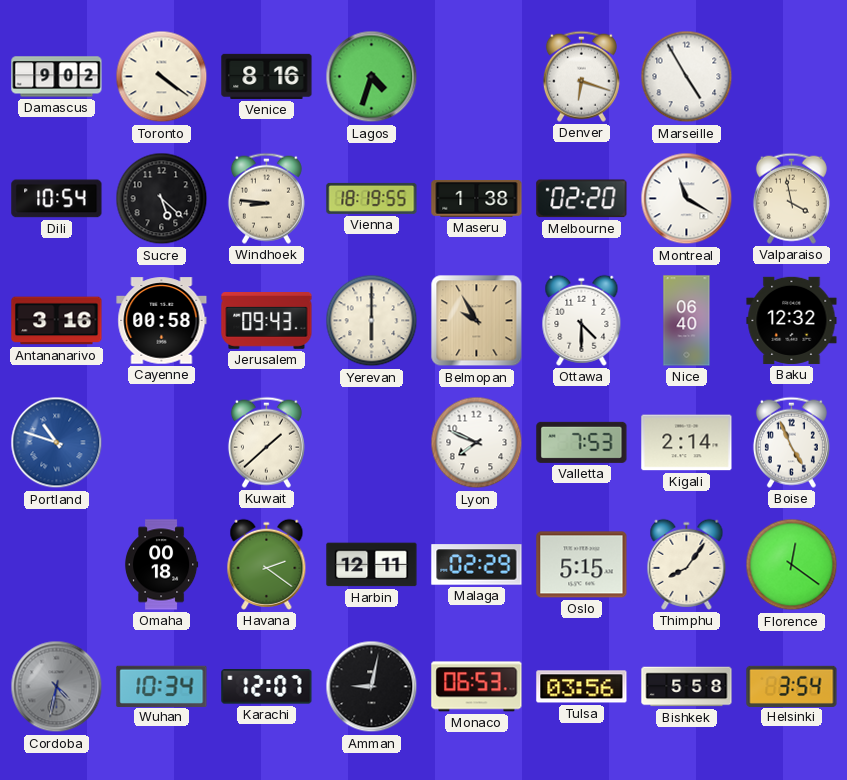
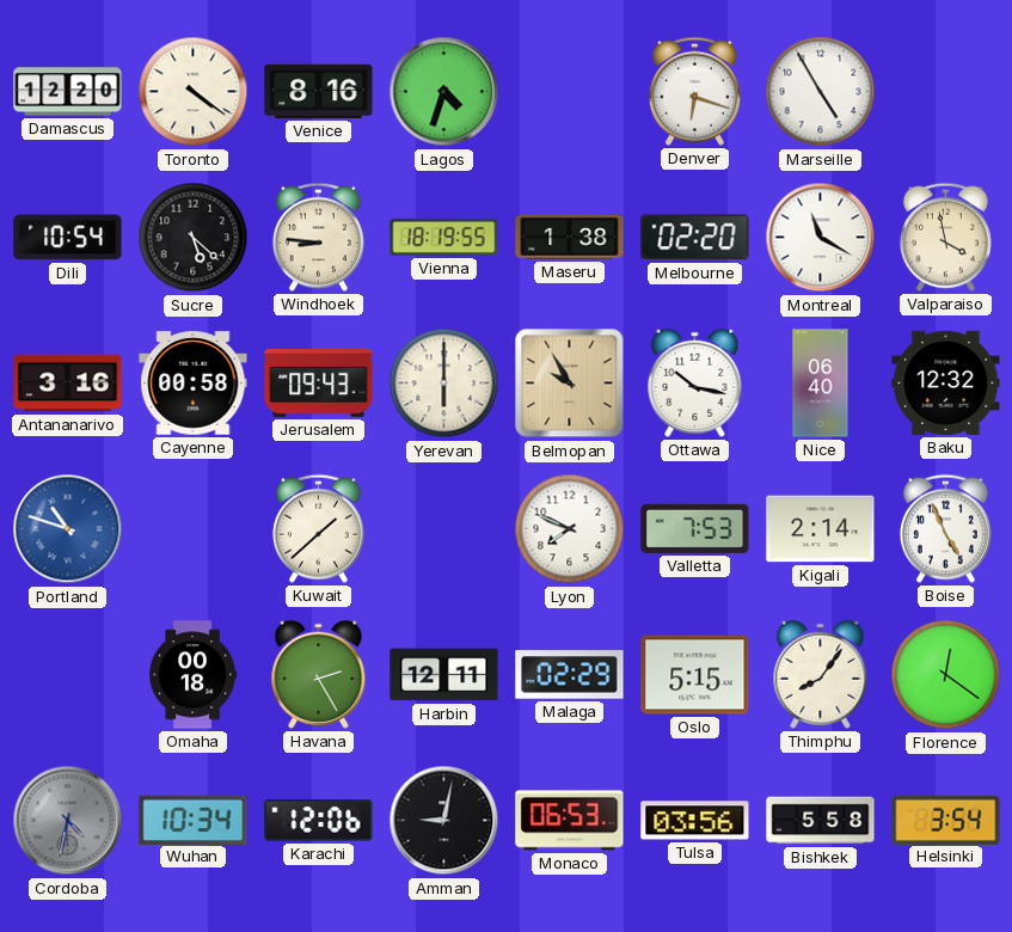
Damascus: 9:02 -> 12:20
Ottawa: 4:30 -> 10:17
Havana: 2:21 -> 2:25
Karachi: 12:07 -> 12:06
